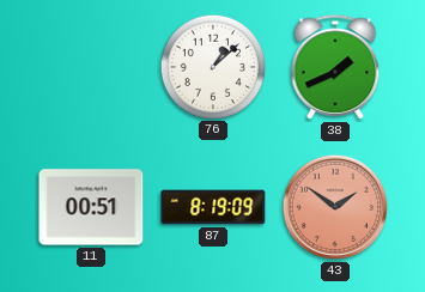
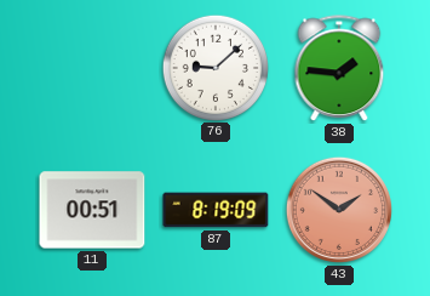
76: 1:08 -> 9:08
38: 1:41 -> 1:46
